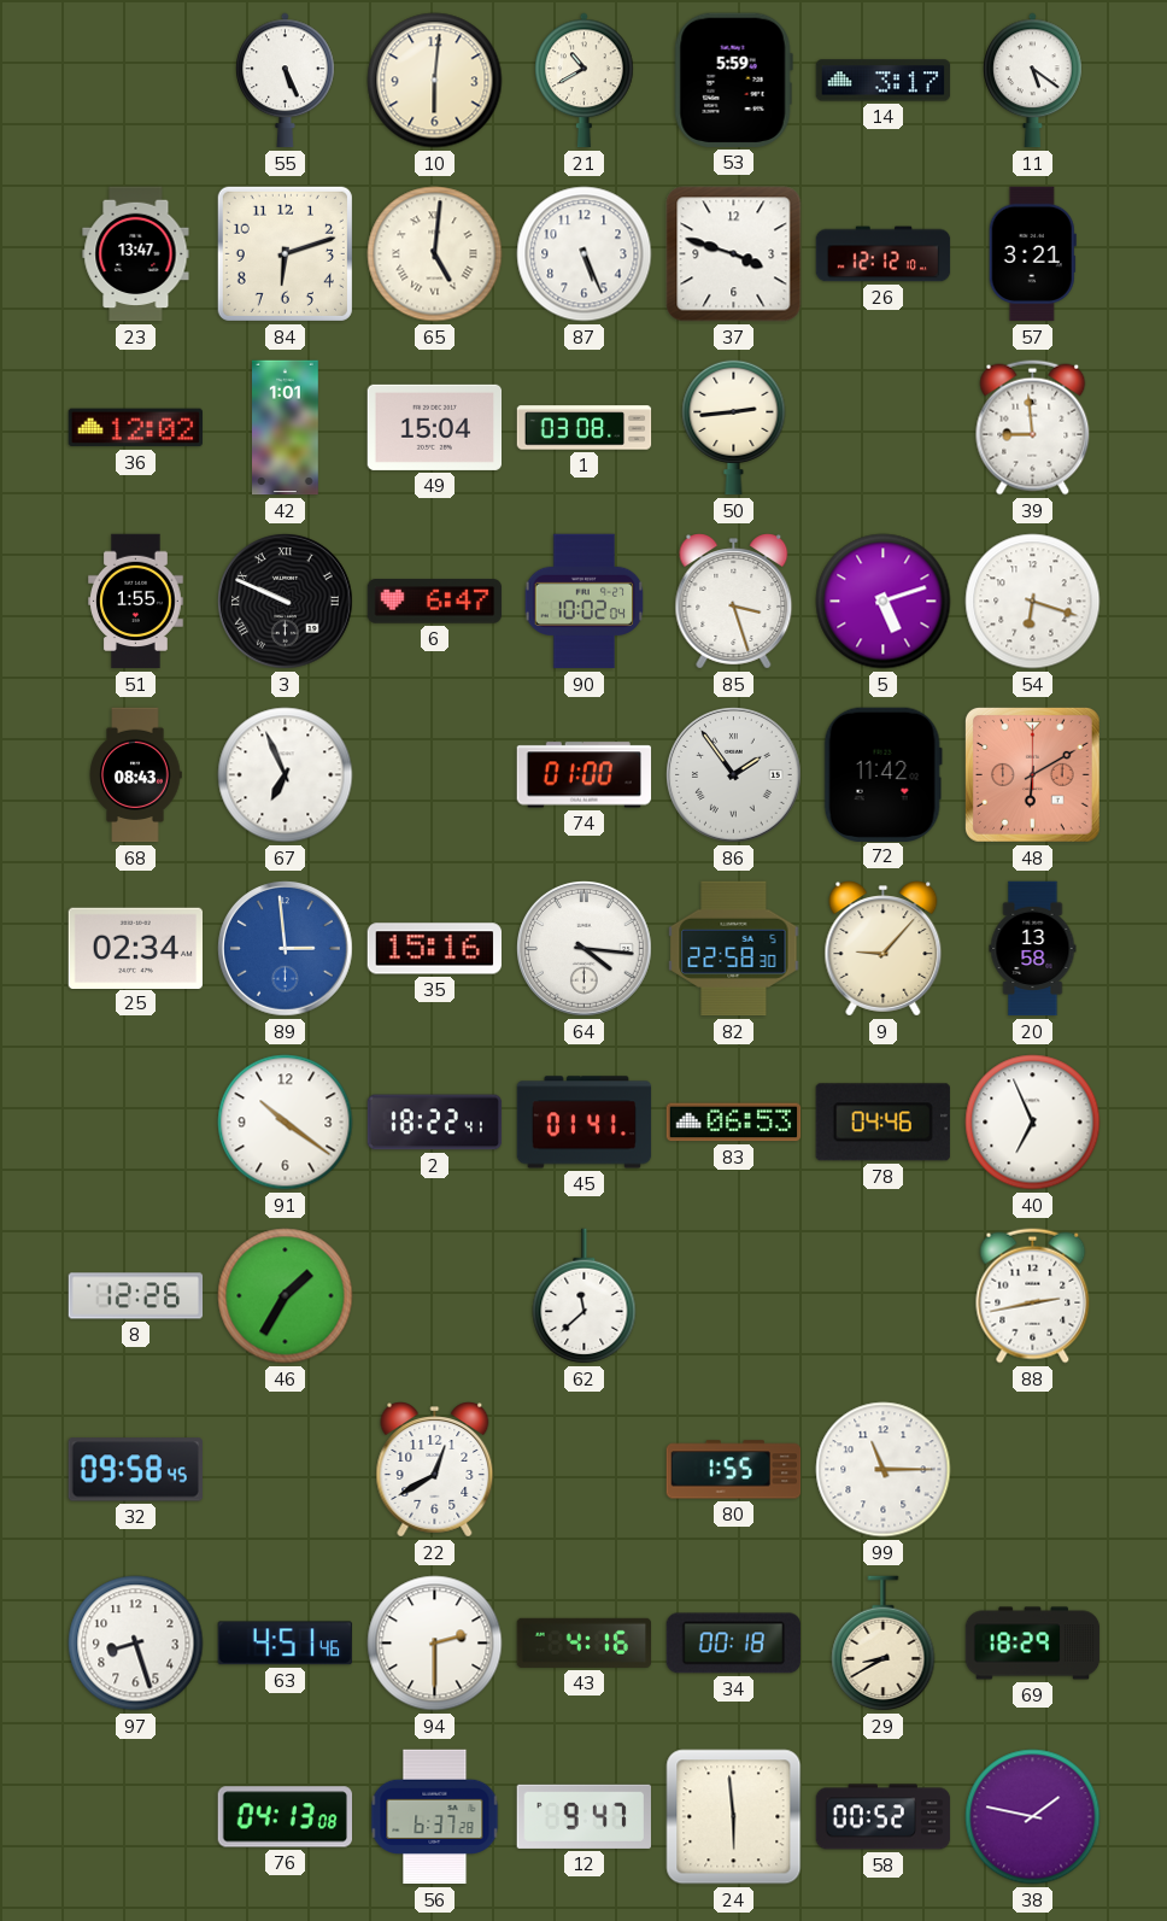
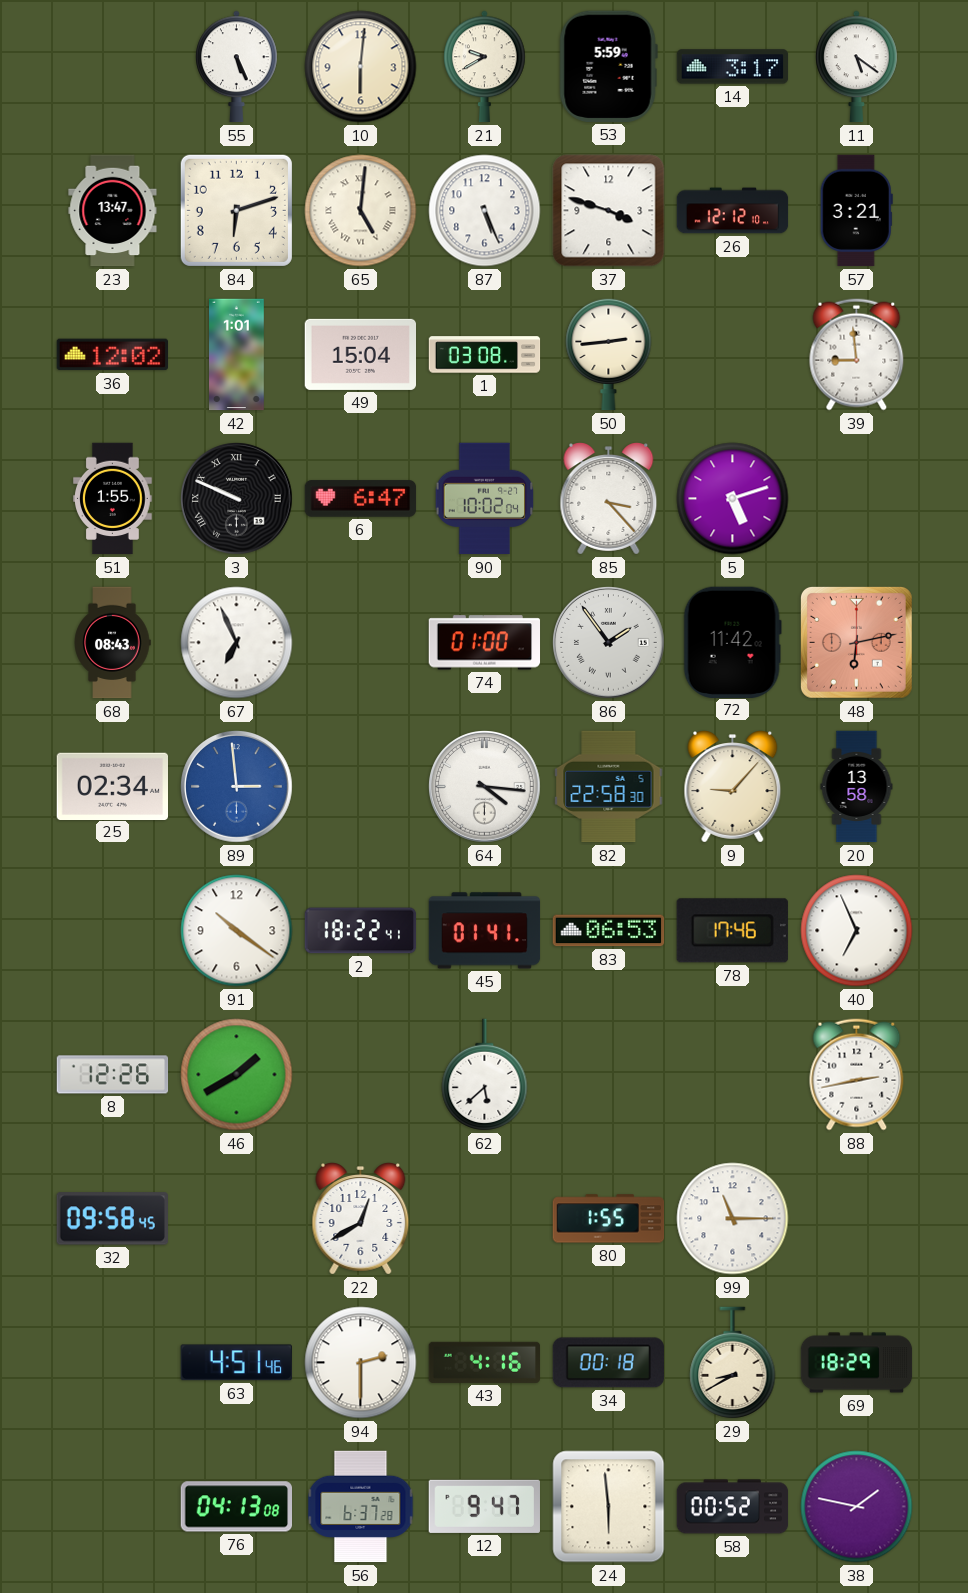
21: 10:40 -> 9:40
85: 3:27 -> 3:23
54: 6:18 -> none
48: 6:10 -> 6:13
35: 15:16 -> none
78: 04:46 -> 17:46
46: 1:35 -> 1:40
62: 11:38 -> 5:38
97: 8:27 -> none
